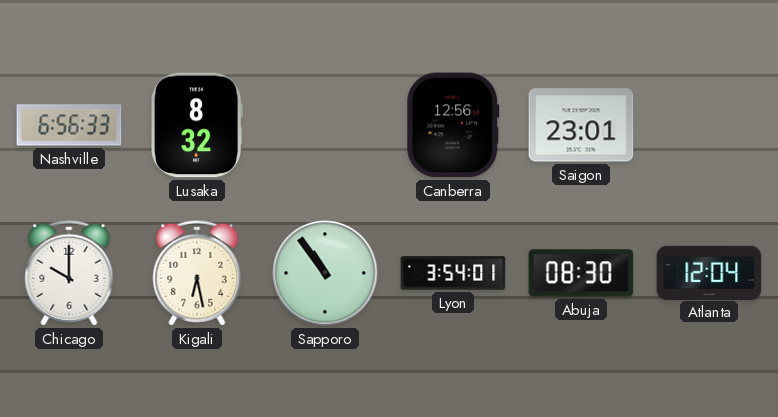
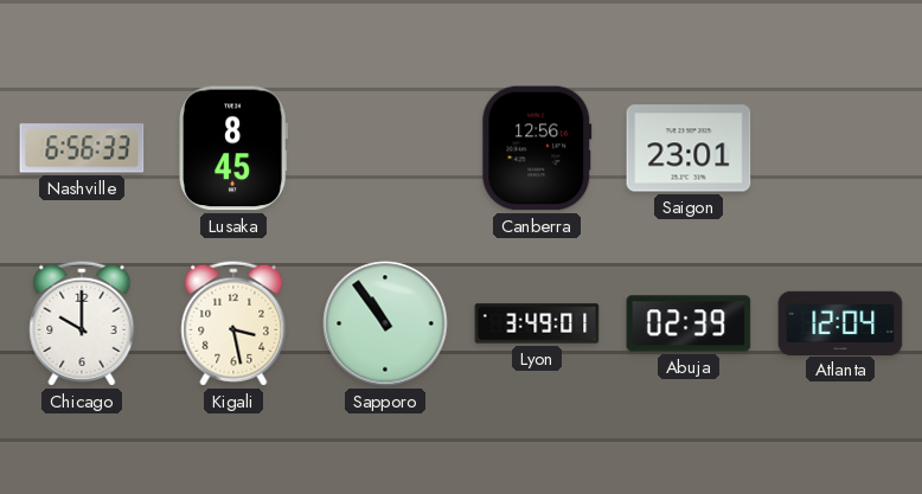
Lusaka: 8:32 -> 8:45
Kigali: 6:28 -> 3:28
Lyon: 3:54 -> 3:49
Abuja: 08:30 -> 02:39
